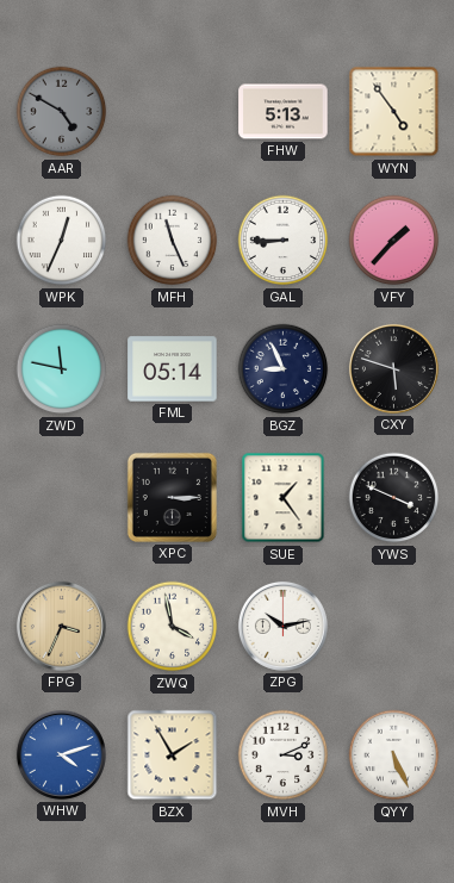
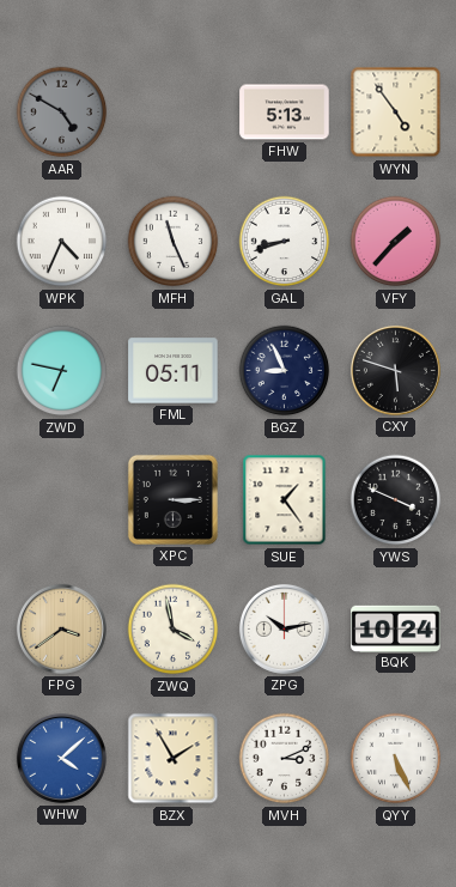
WPK: 12:34 -> 4:34
GAL: 8:45 -> 8:42
ZWD: 11:47 -> 6:47
FML: 05:14 -> 05:11
FPG: 3:34 -> 3:39
BQK: none -> 10:24
WHW: 4:12 -> 4:08
